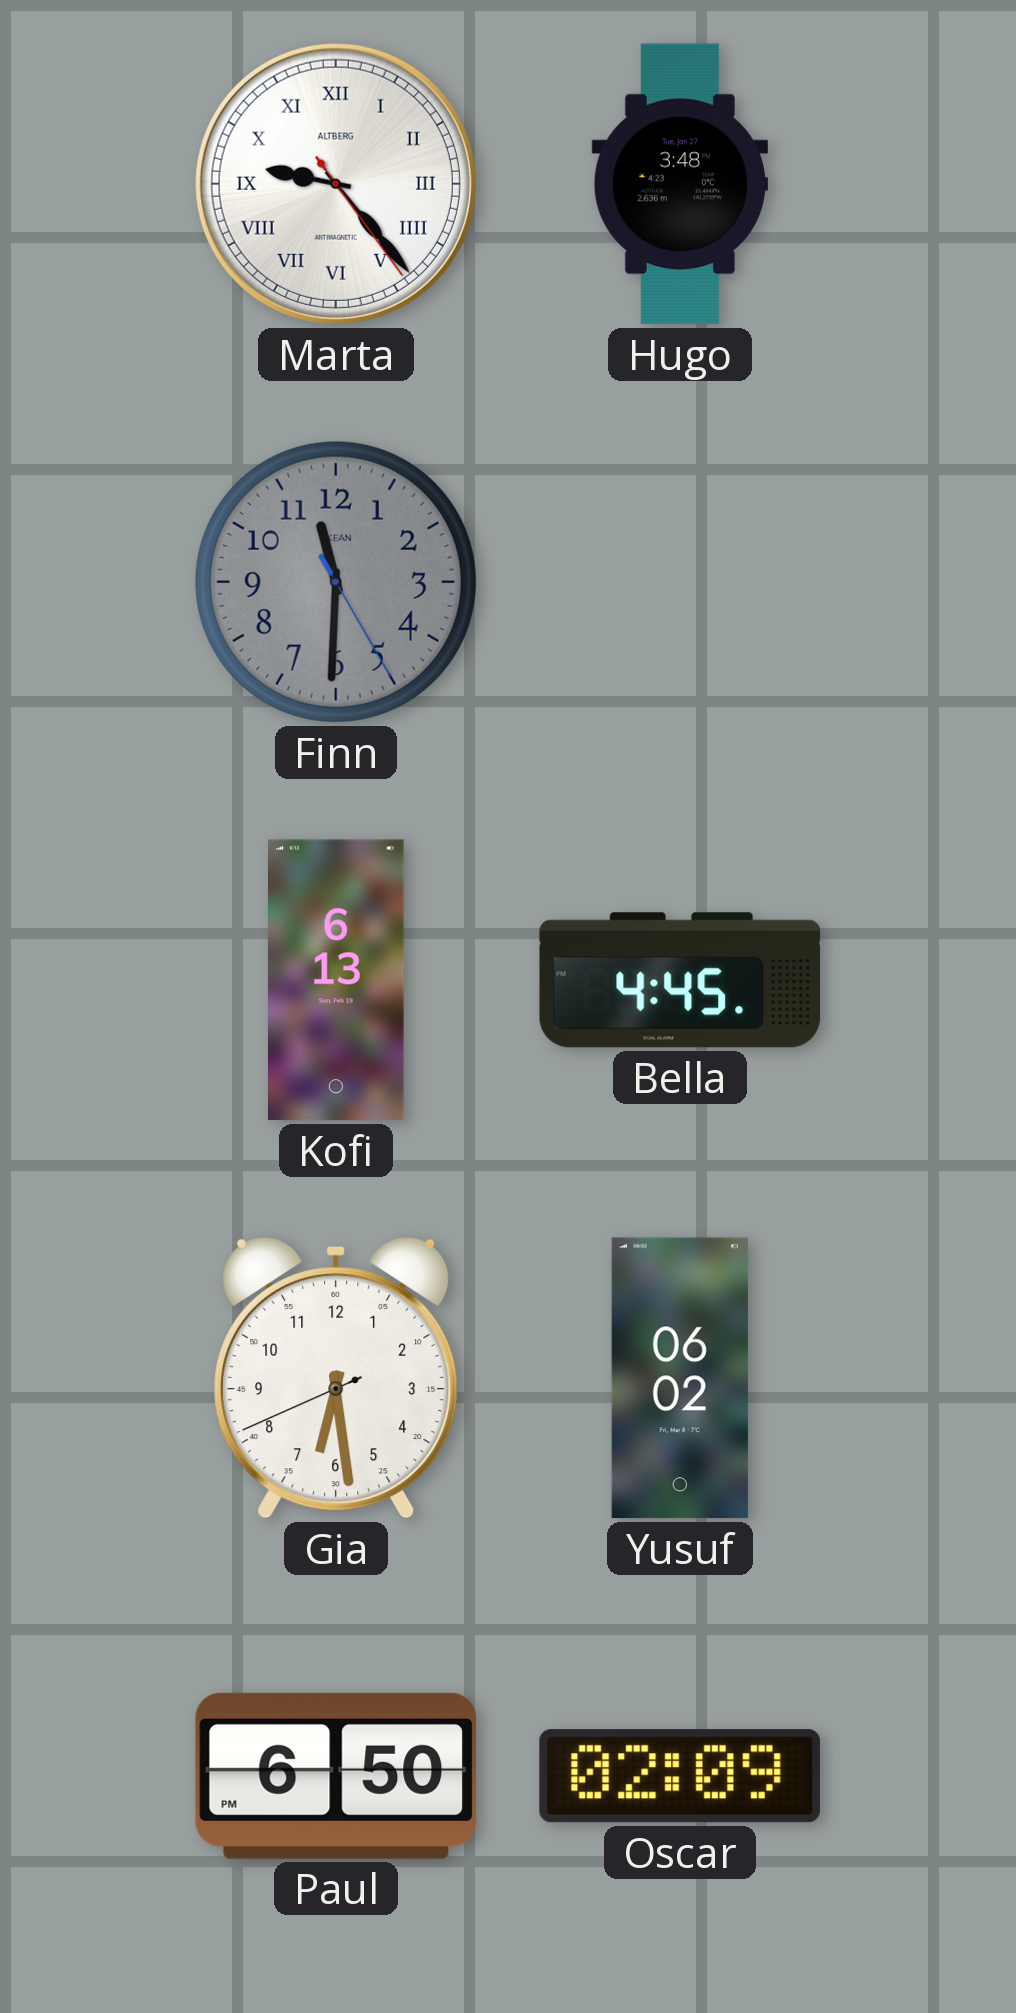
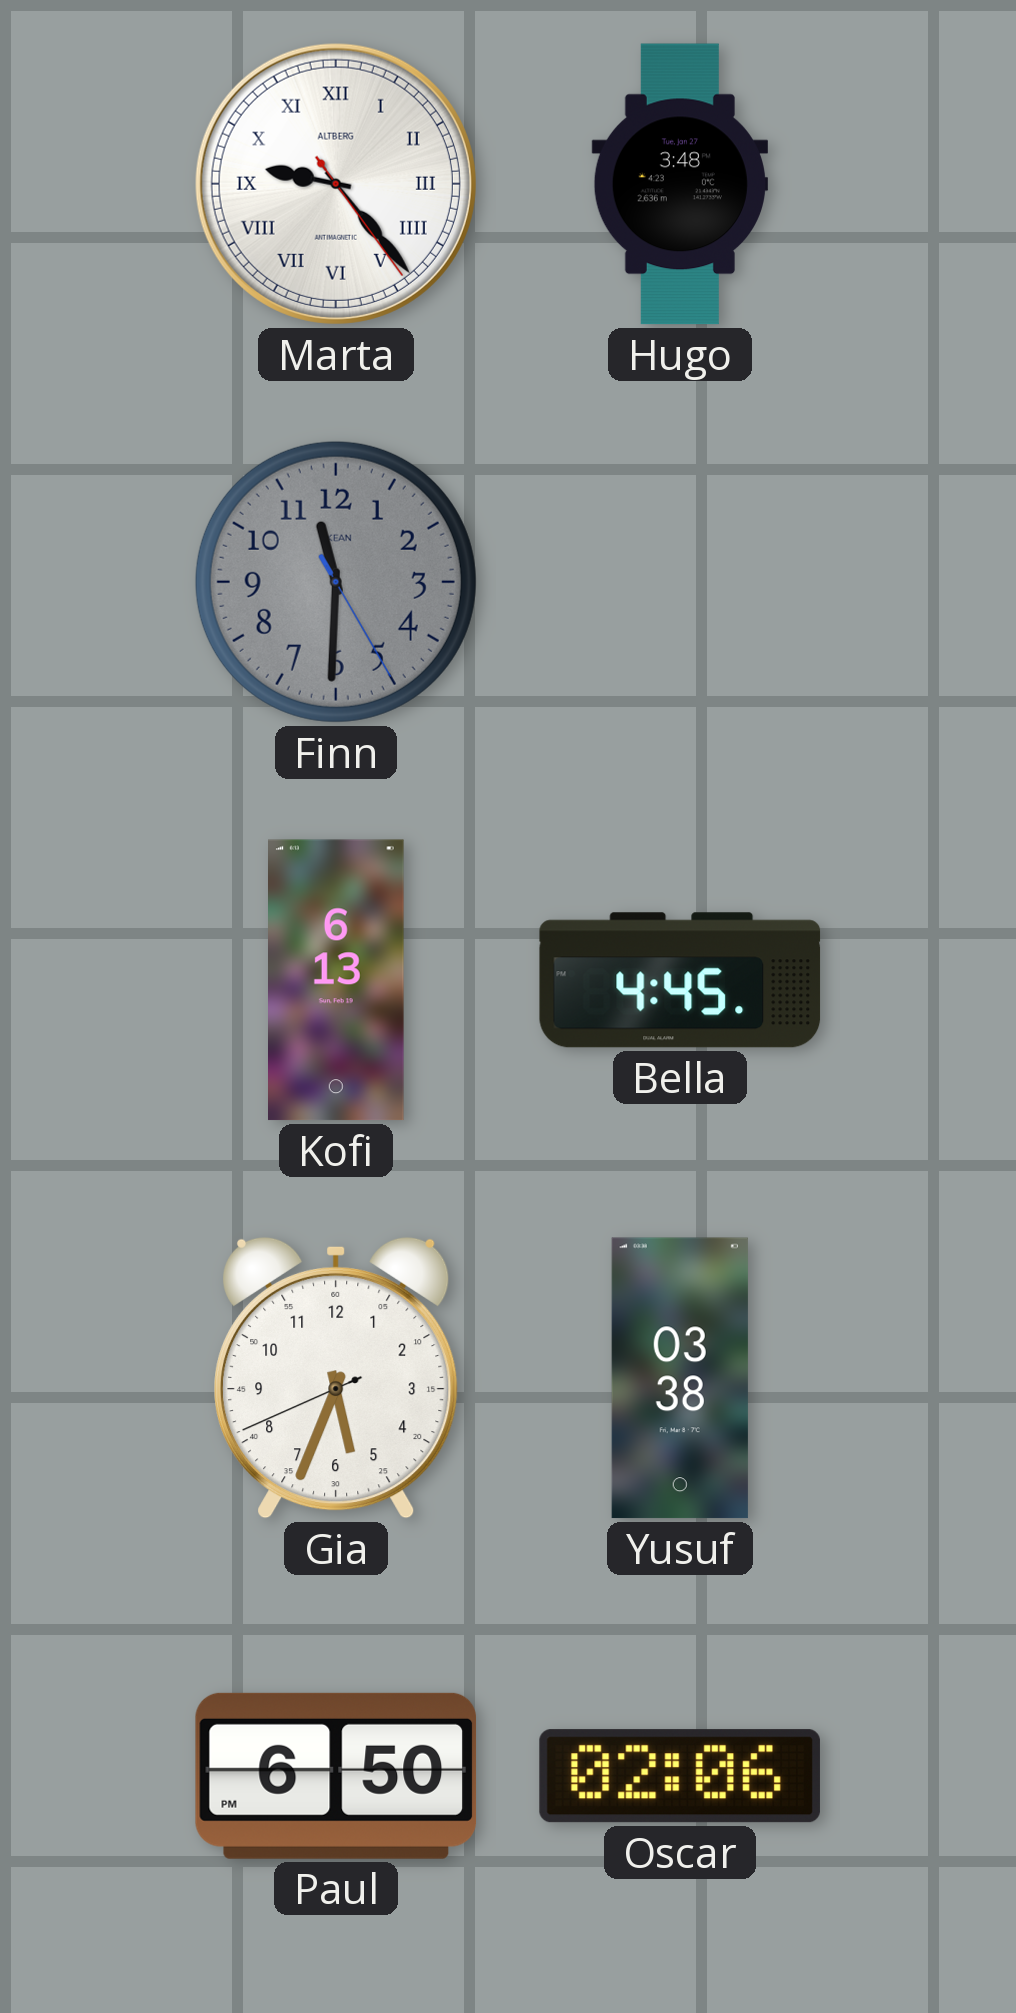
Gia: 6:28 -> 5:33
Yusuf: 06:02 -> 03:38
Oscar: 02:09 -> 02:06
